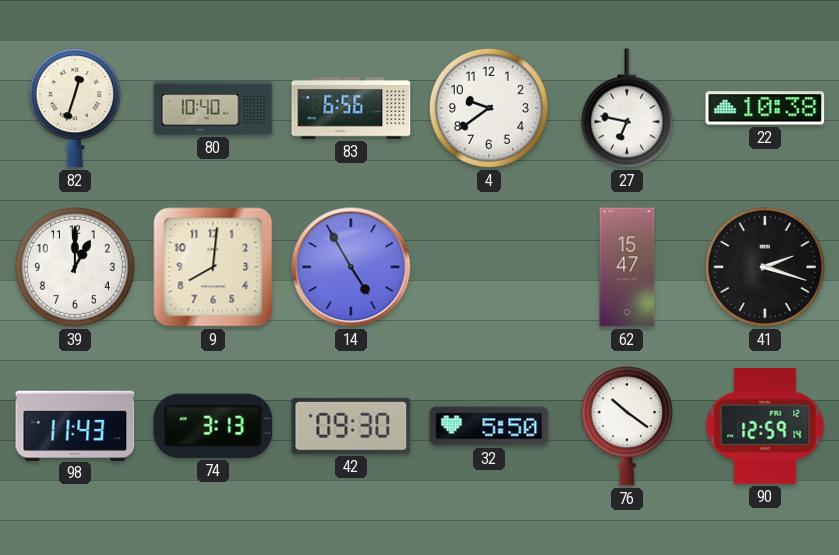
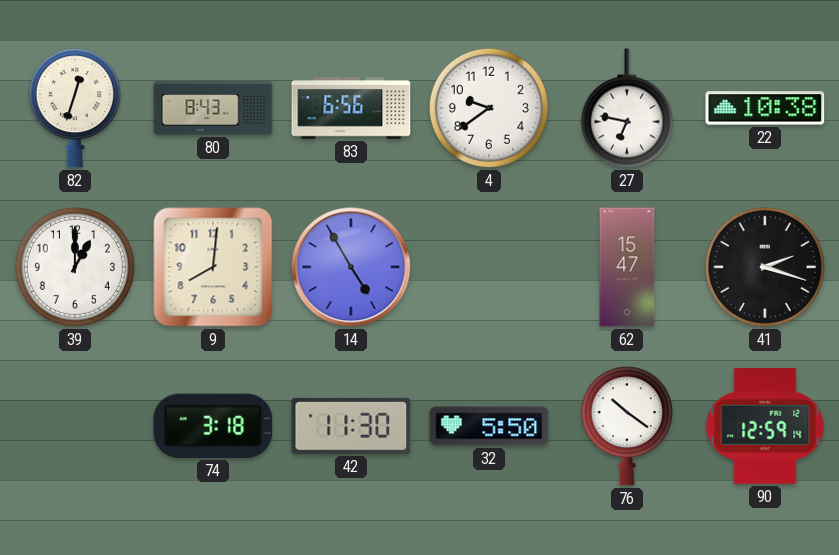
80: 10:40 -> 8:43
98: 11:43 -> none
74: 3:13 -> 3:18
42: 09:30 -> 11:30
